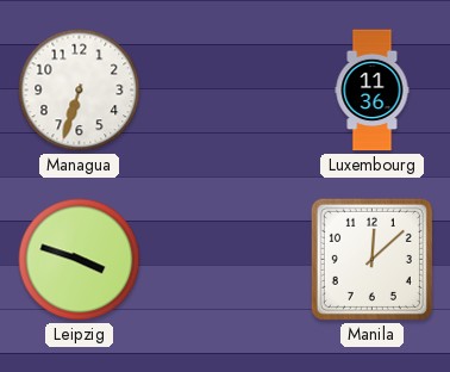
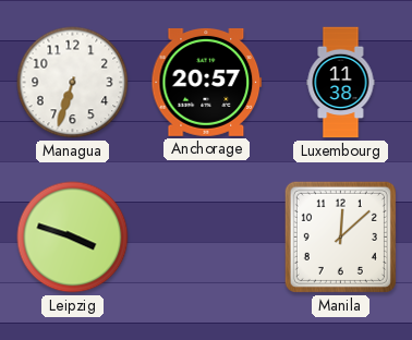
Anchorage: none -> 20:57
Luxembourg: 11:36 -> 11:38
